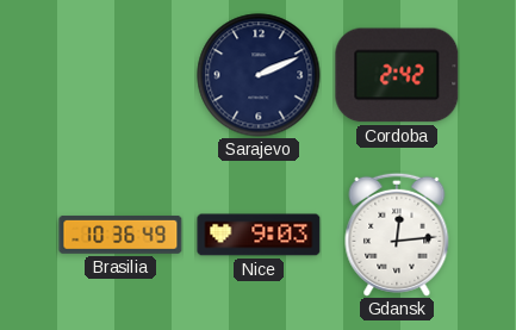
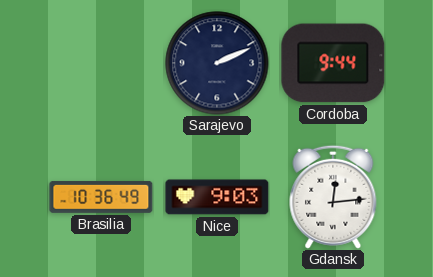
Cordoba: 2:42 -> 9:44
